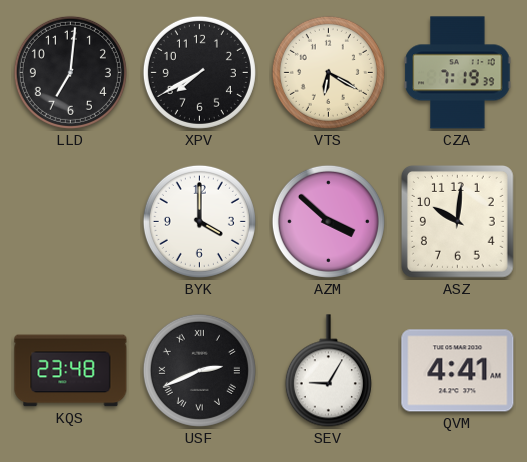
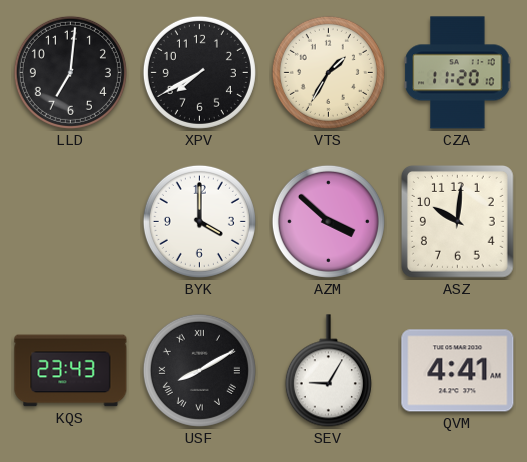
VTS: 6:20 -> 1:35
CZA: 7:19 -> 11:20
KQS: 23:48 -> 23:43
USF: 2:41 -> 8:10
